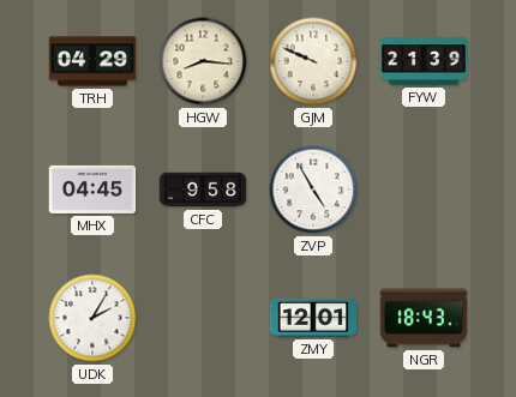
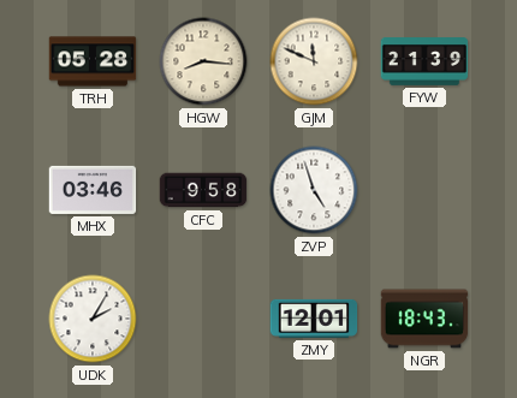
TRH: 04:29 -> 05:28
GJM: 9:49 -> 11:49
MHX: 04:45 -> 03:46
ZVP: 4:55 -> 4:57
